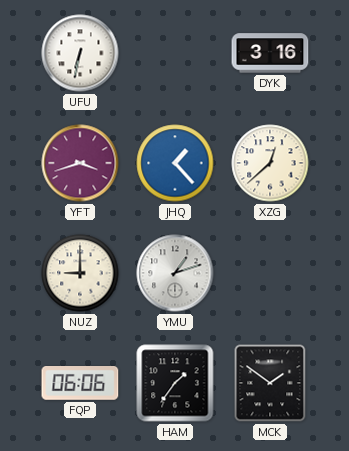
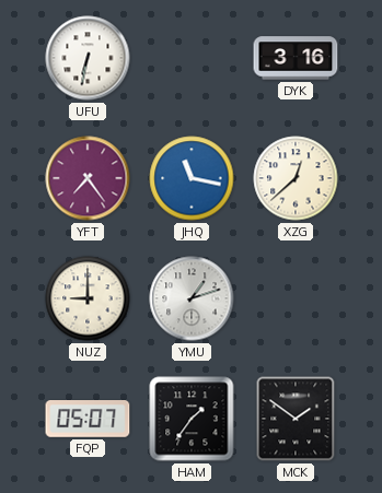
YFT: 3:42 -> 7:24
JHQ: 1:23 -> 11:17
FQP: 06:06 -> 05:07
